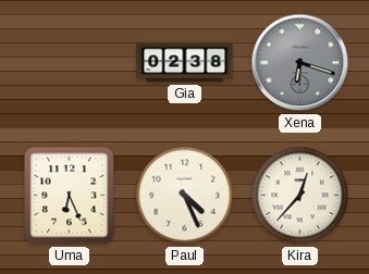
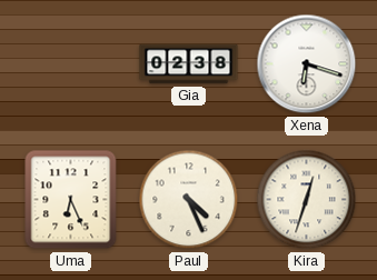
Xena dial: grey -> white
Kira: 12:37 -> 12:33
